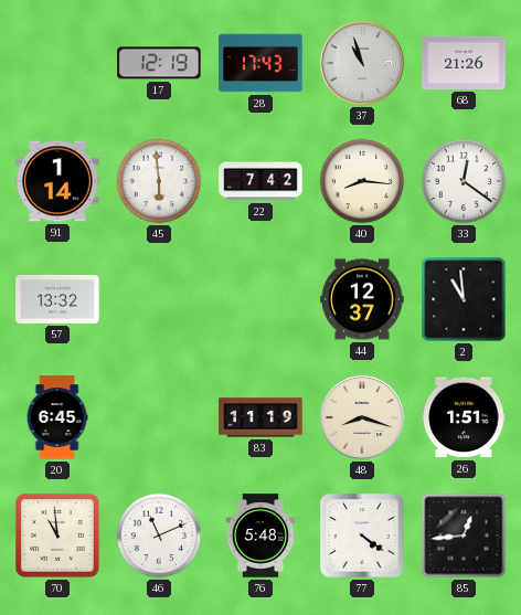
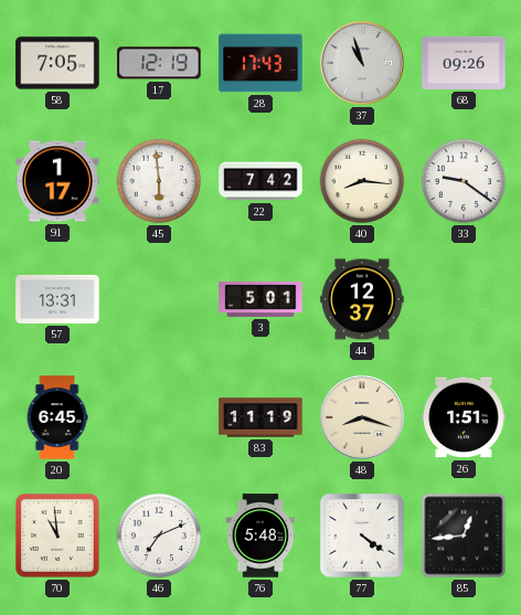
58: none -> 7:05
68: 21:26 -> 09:26
91: 1:14 -> 1:17
33: 12:21 -> 9:21
57: 13:32 -> 13:31
3: none -> 5:01
2: 10:59 -> none
46: 11:11 -> 7:11
